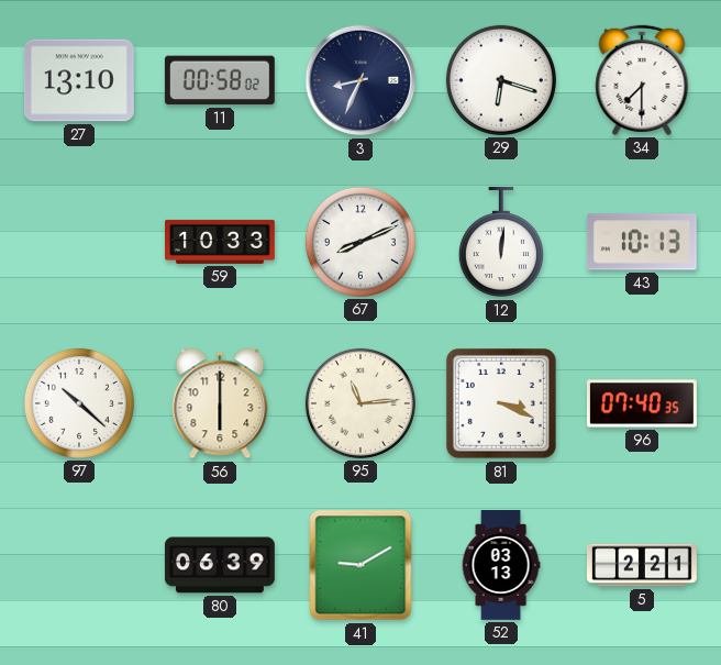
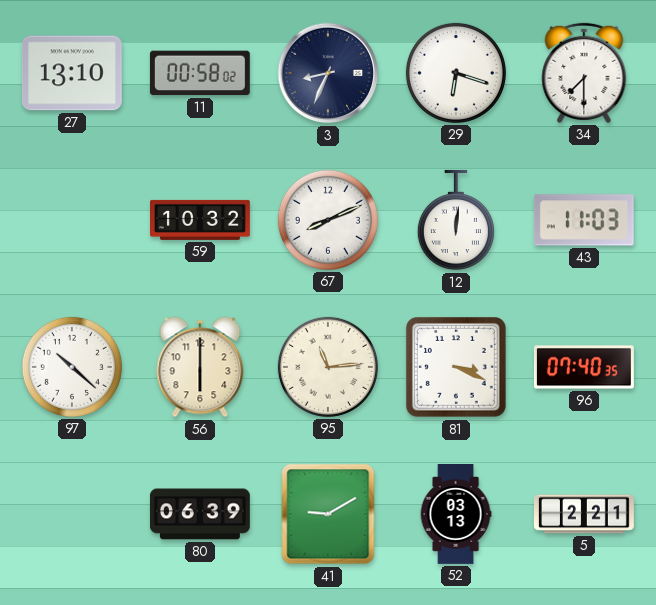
59: 10:33 -> 10:32
43: 10:13 -> 11:03
